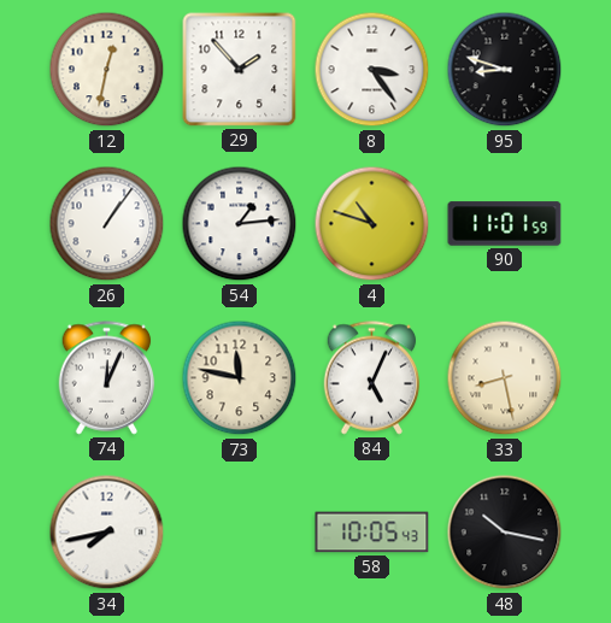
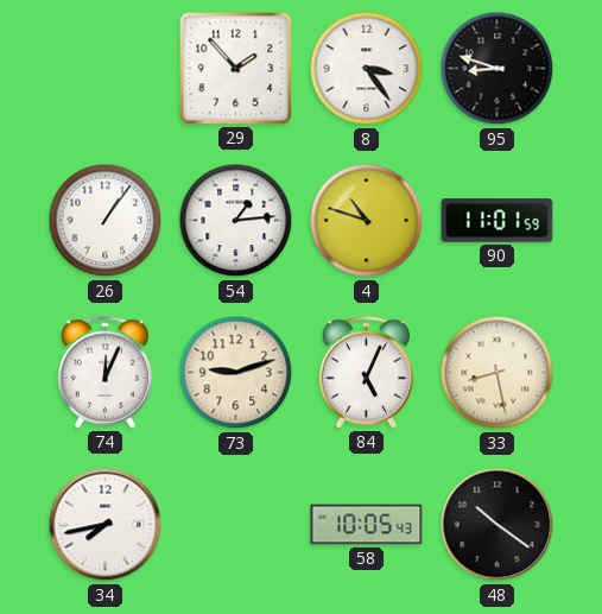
12: 12:32 -> none
73: 11:47 -> 9:12
48: 10:17 -> 10:21
